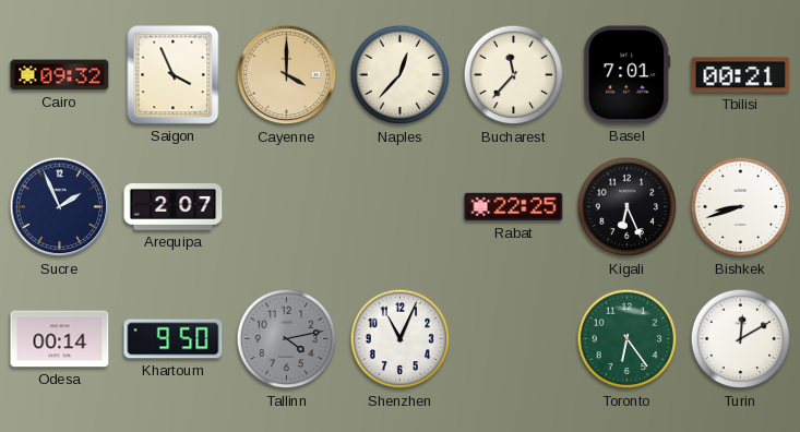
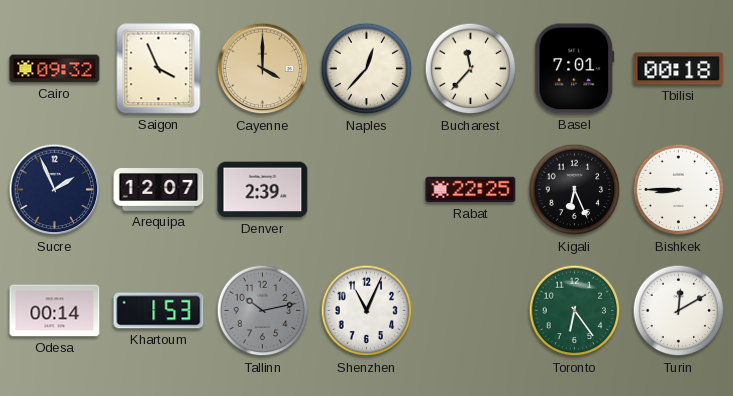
Tbilisi: 00:21 -> 00:18
Arequipa: 2:07 -> 12:07
Denver: none -> 2:39
Bishkek: 8:42 -> 8:45
Khartoum: 9:50 -> 1:53
Tallinn: 4:13 -> 10:13
